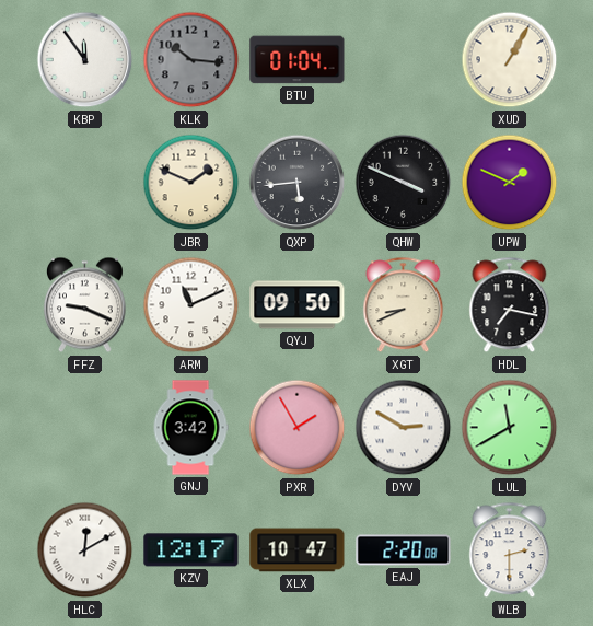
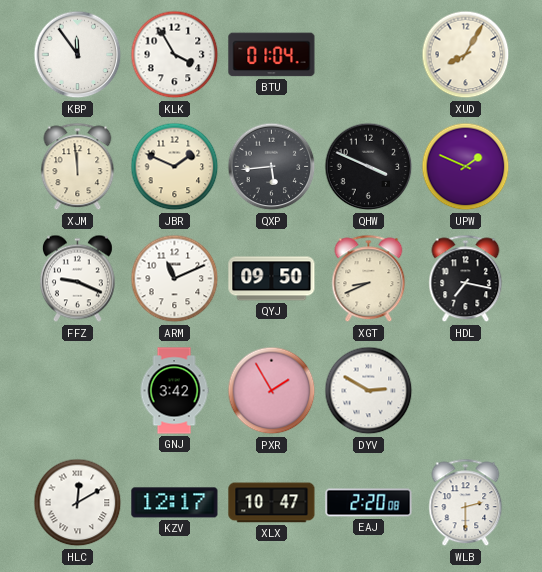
KLK: 10:16 -> 3:55
KLK dial: grey -> white
XUD: 1:05 -> 8:05
XJM: none -> 11:59
LUL: 11:40 -> none
